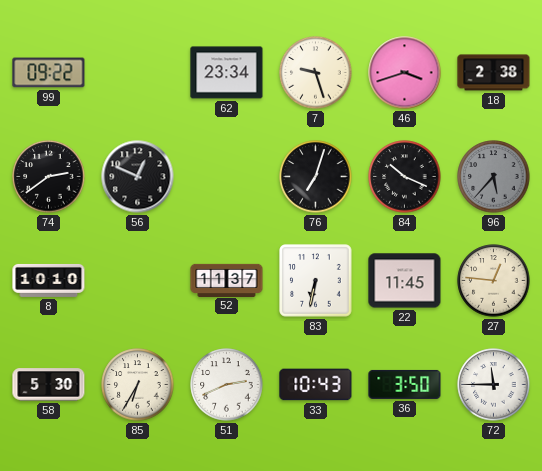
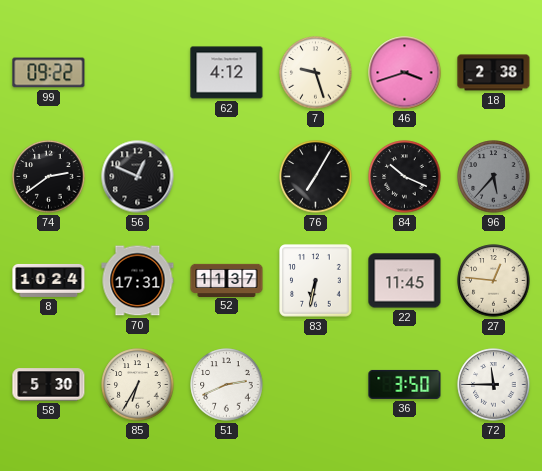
62: 23:34 -> 4:12
76: 7:03 -> 7:05
8: 10:10 -> 10:24
70: none -> 17:31
33: 10:43 -> none
